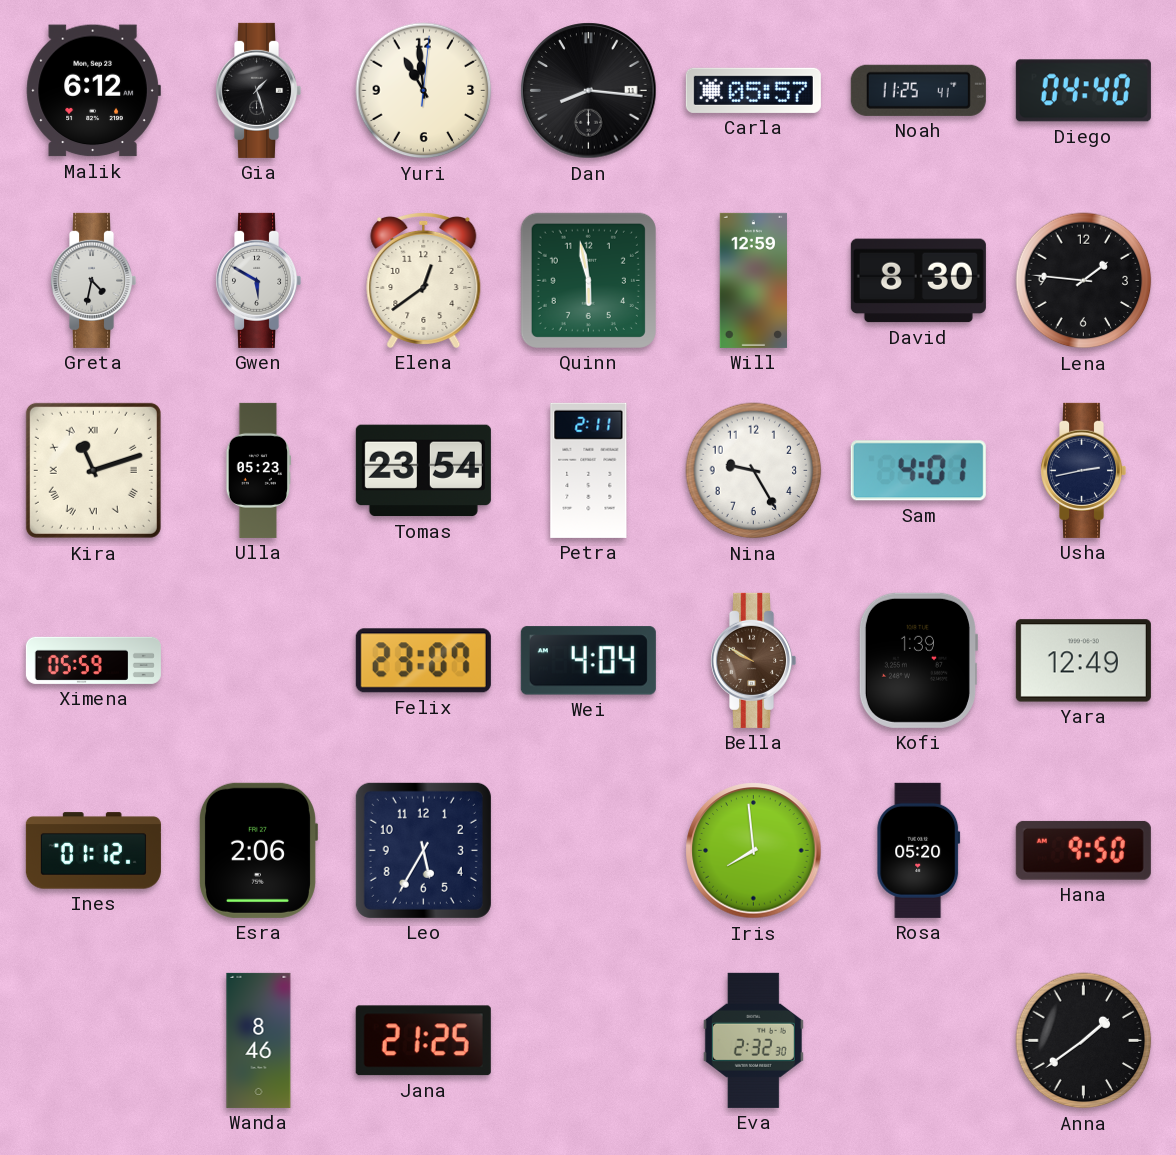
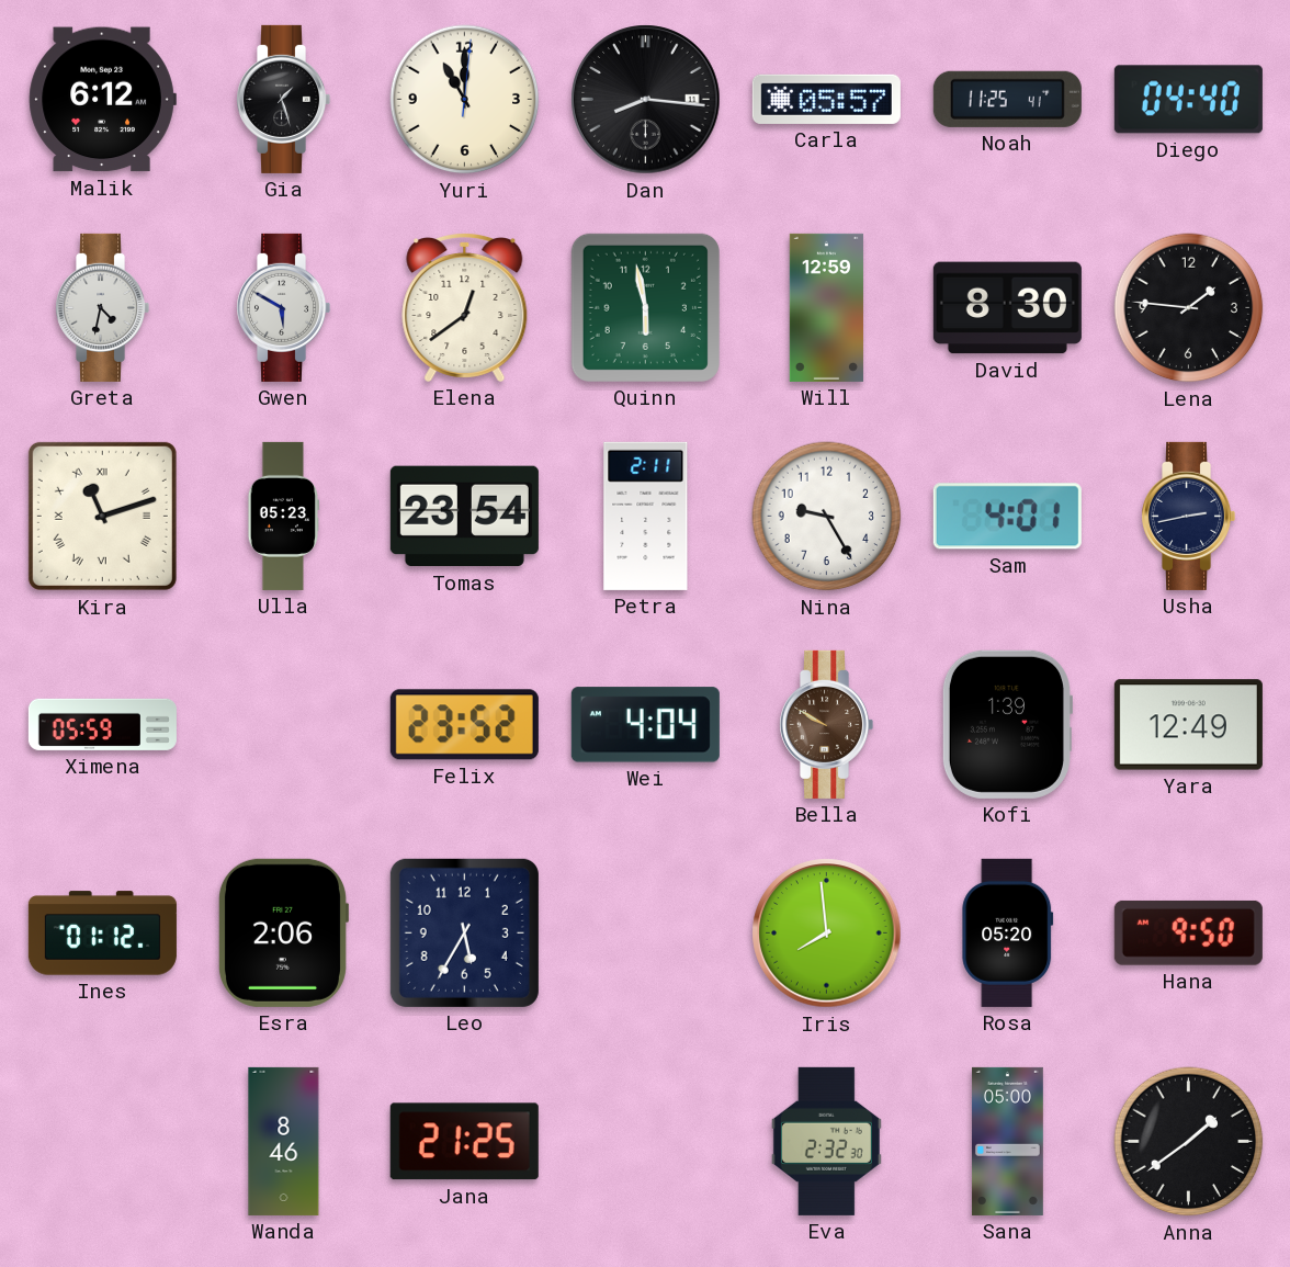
Yuri: 10:59 -> 11:00
Felix: 23:07 -> 23:52
Sana: none -> 05:00
